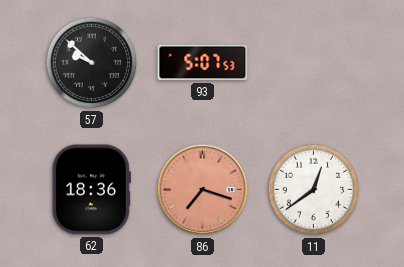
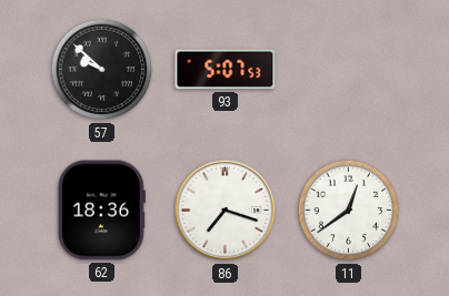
86 dial: salmon -> white
